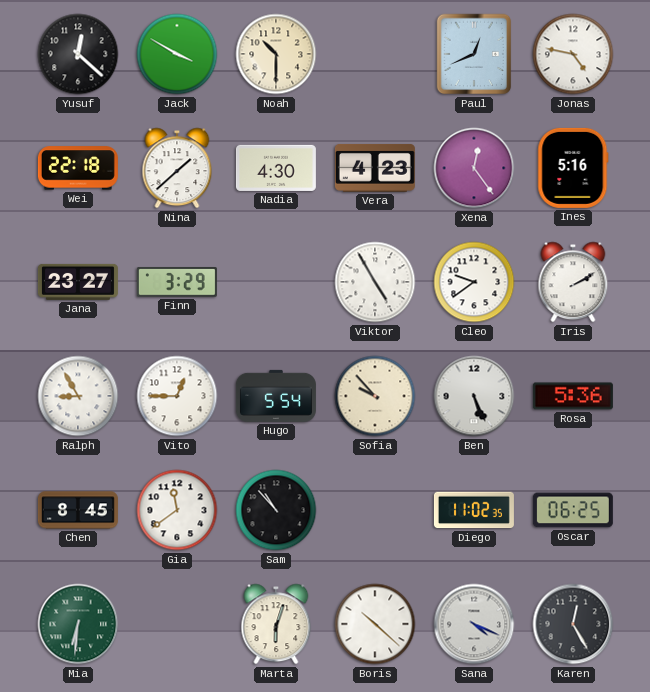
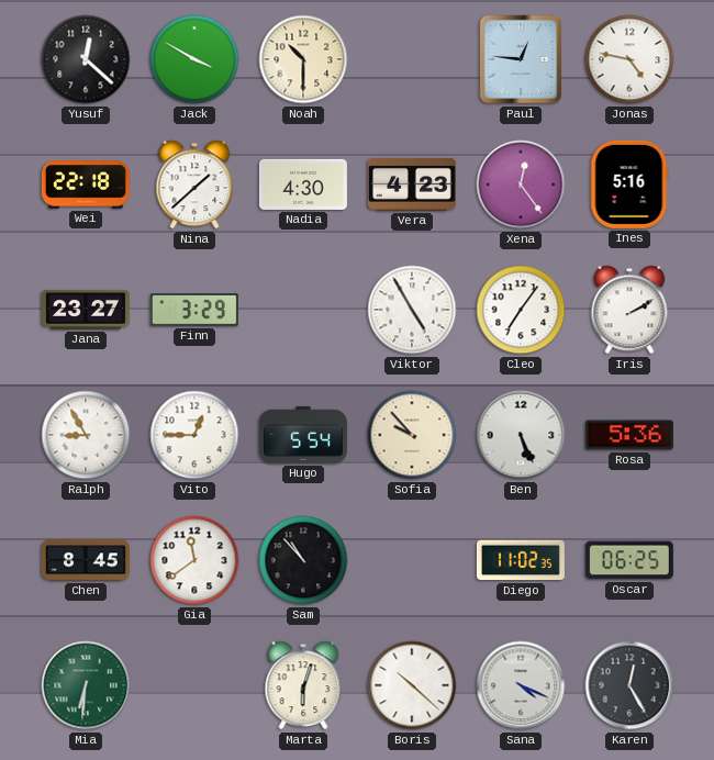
Paul: 12:41 -> 12:46
Cleo: 9:39 -> 7:06
